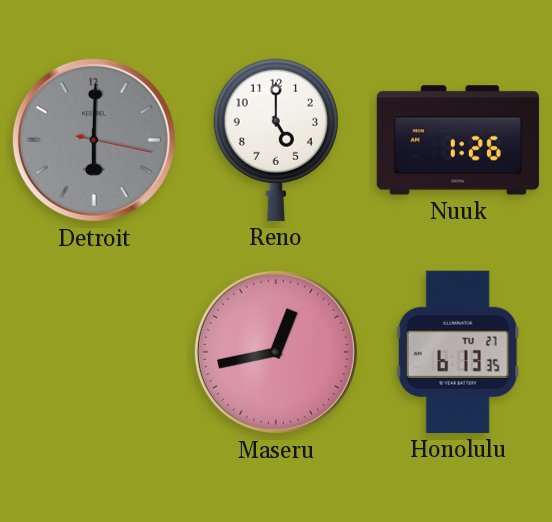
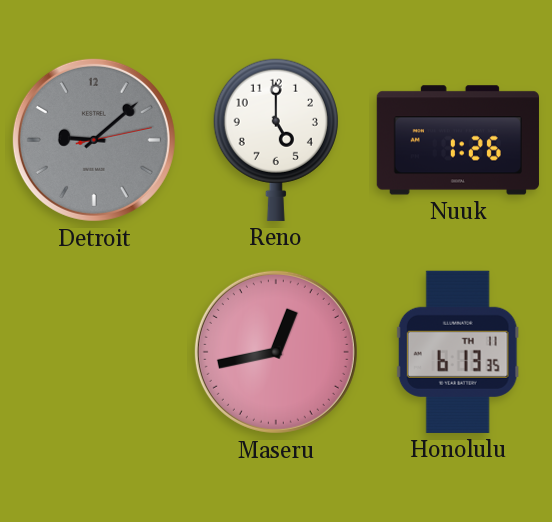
Detroit: 6:00 -> 9:08
Honolulu date: TU 27 -> TH 11
